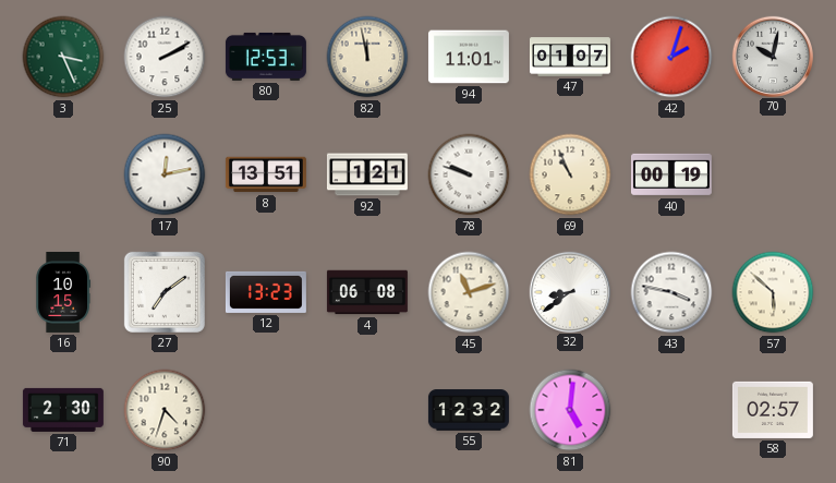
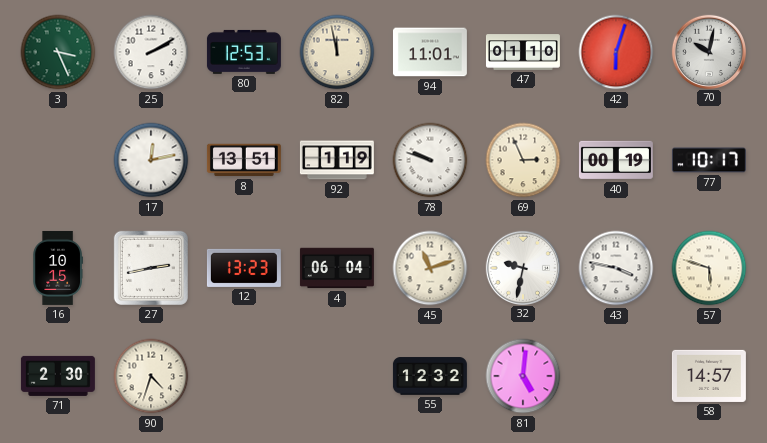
47: 01:07 -> 01:10
42: 2:03 -> 6:03
92: 1:21 -> 1:19
69: 10:56 -> 2:56
77: none -> 10:17
27: 7:09 -> 2:43
4: 06:08 -> 06:04
32: 8:39 -> 9:32
57: 5:52 -> 5:48
58: 02:57 -> 14:57
